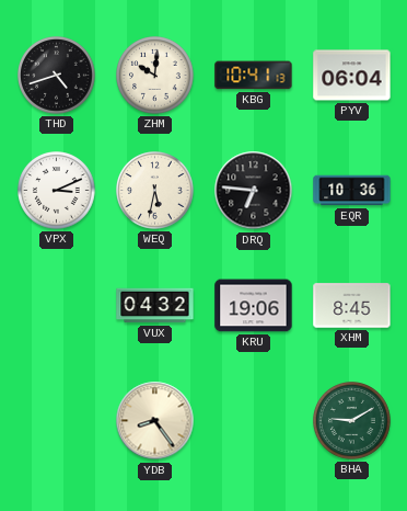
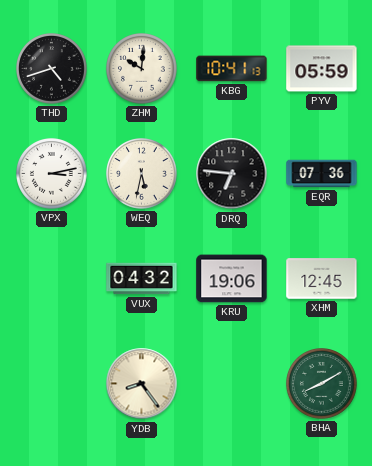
PYV: 06:04 -> 05:59
VPX: 3:11 -> 3:13
EQR: 10:36 -> 07:36
XHM: 8:45 -> 12:45
BHA: 9:10 -> 8:10
